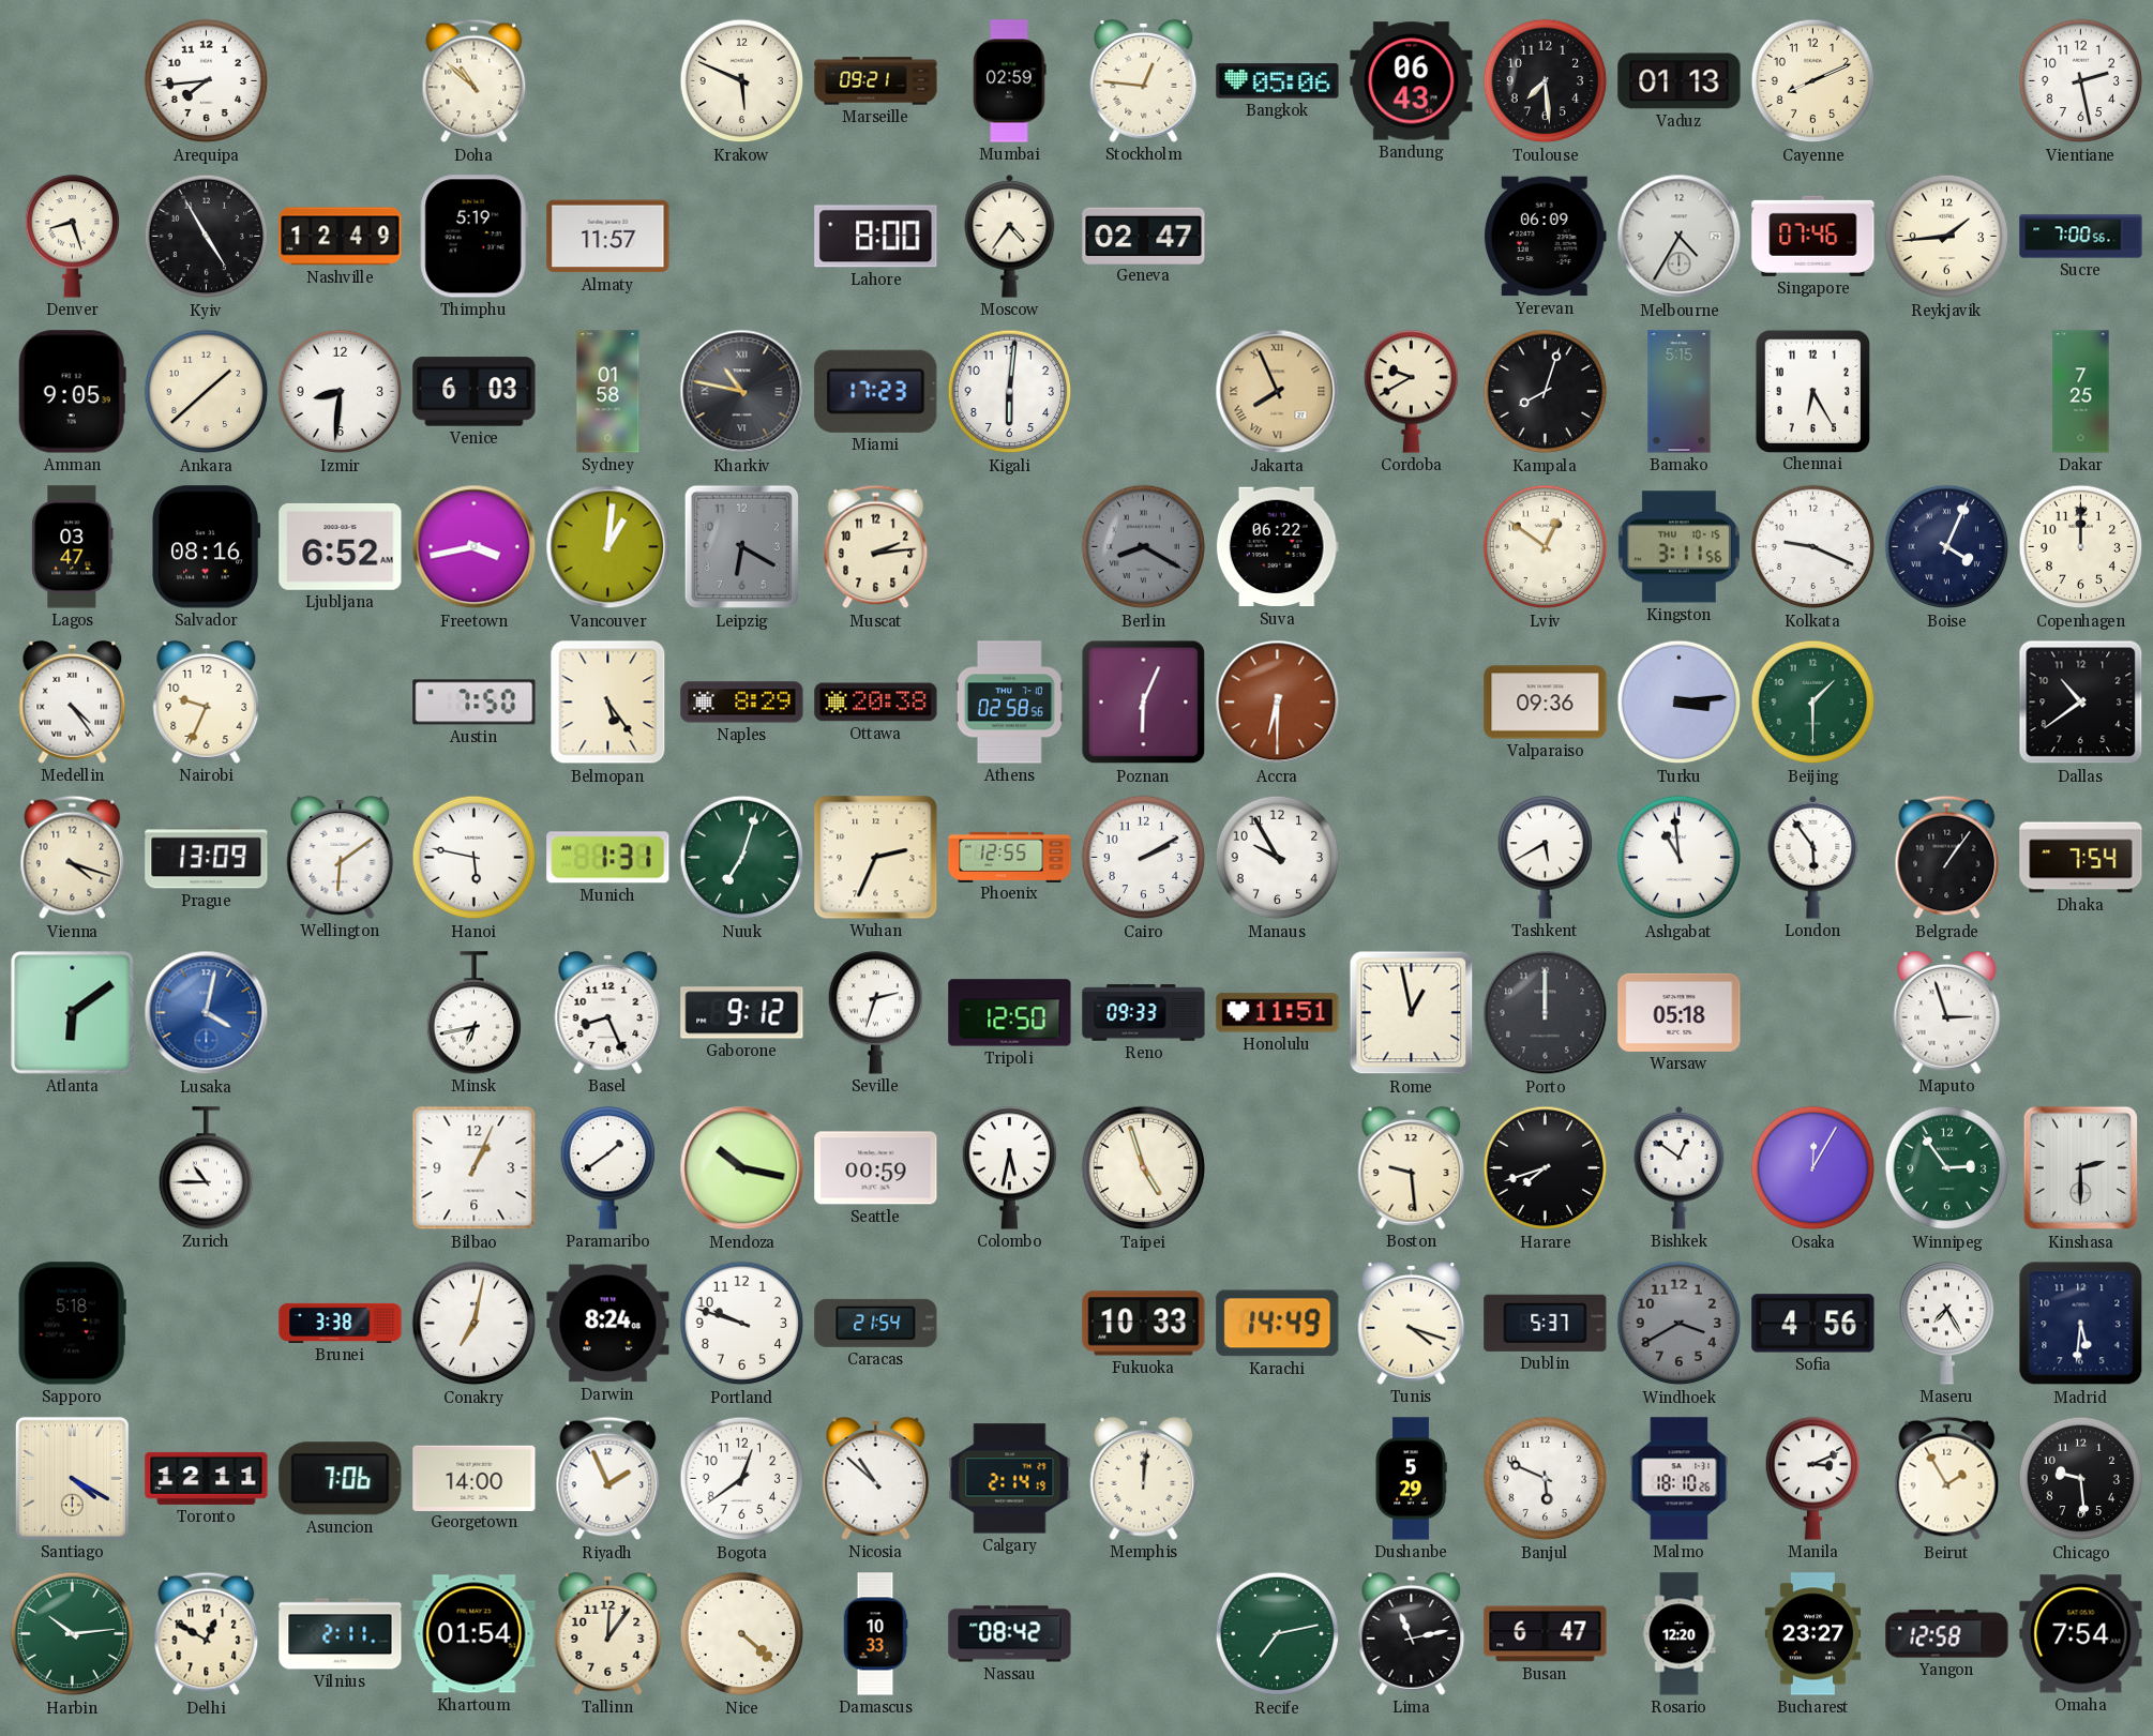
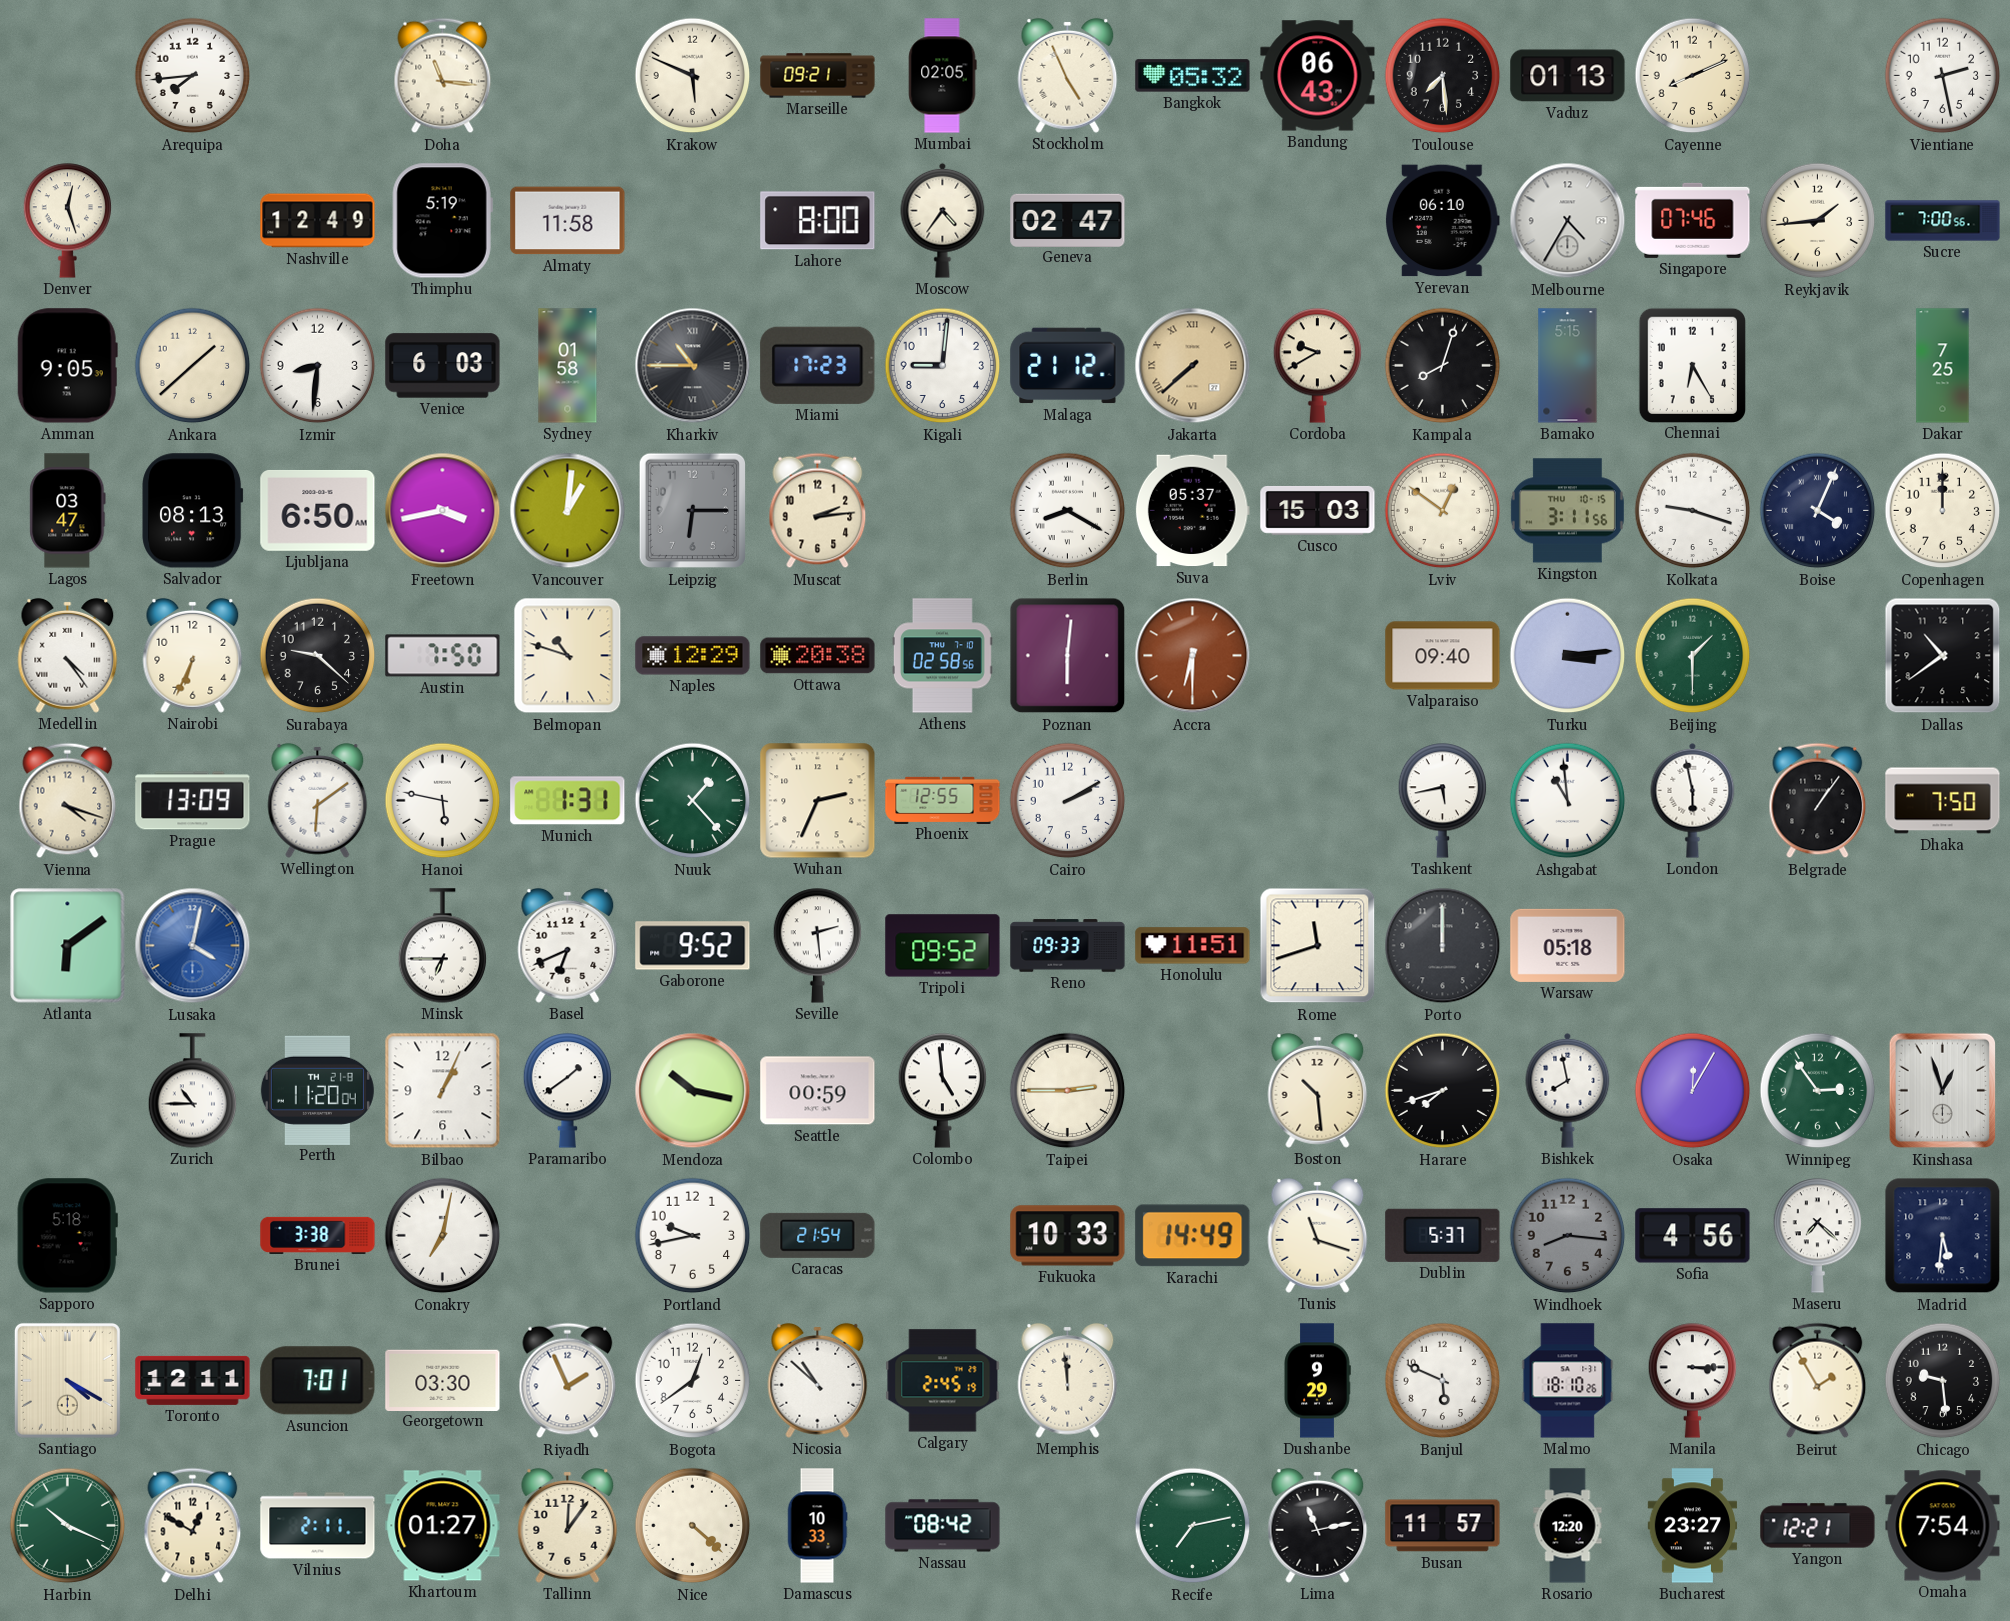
Doha: 10:52 -> 11:16
Mumbai: 02:59 -> 02:05
Stockholm: 12:46 -> 4:56
Bangkok: 05:06 -> 05:32
Denver: 8:27 -> 12:27
Kyiv: 4:55 -> none
Almaty: 11:57 -> 11:58
Yerevan: 06:09 -> 06:10
Kharkiv: 10:47 -> 10:45
Kigali: 6:01 -> 9:01
Malaga: none -> 21:12
Jakarta: 7:56 -> 7:38
Salvador: 08:16 -> 08:13
Ljubljana: 6:52 -> 6:50
Leipzig: 6:20 -> 6:15
Berlin dial: grey -> white
Suva: 06:22 -> 05:37
Cusco: none -> 15:03
Kolkata: 9:19 -> 9:18
Nairobi: 9:34 -> 6:34
Surabaya: none -> 9:22
Belmopan: 5:24 -> 10:48
Naples: 8:29 -> 12:29
Poznan: 6:04 -> 6:01
Valparaiso: 09:36 -> 09:40
Nuuk: 7:03 -> 1:23
Manaus: 9:55 -> none
Tashkent: 5:40 -> 5:43
London: 5:54 -> 5:58
Dhaka: 7:54 -> 7:50
Minsk: 6:43 -> 6:45
Basel: 8:26 -> 6:41
Gaborone: 9:12 -> 9:52
Seville: 2:33 -> 2:29
Tripoli: 12:50 -> 09:52
Rome: 12:58 -> 11:42
Maputo: 2:57 -> none
Perth: none -> 11:20
Colombo: 5:32 -> 4:59
Taipei: 4:57 -> 2:45
Boston: 9:29 -> 10:29
Bishkek: 12:51 -> 7:58
Kinshasa: 2:30 -> 12:57
Darwin: 8:24 -> none
Portland: 9:48 -> 9:43
Tunis: 4:18 -> 11:18
Windhoek: 3:40 -> 8:16
Maseru: 7:25 -> 7:22
Asuncion: 7:06 -> 7:01
Georgetown: 14:00 -> 03:30
Calgary: 2:14 -> 2:45
Memphis: 12:01 -> 11:59
Dushanbe: 5:29 -> 9:29
Manila: 3:11 -> 3:15
Harbin: 10:14 -> 10:19
Khartoum: 01:54 -> 01:27
Busan: 6:47 -> 11:57
Yangon: 12:58 -> 12:21
